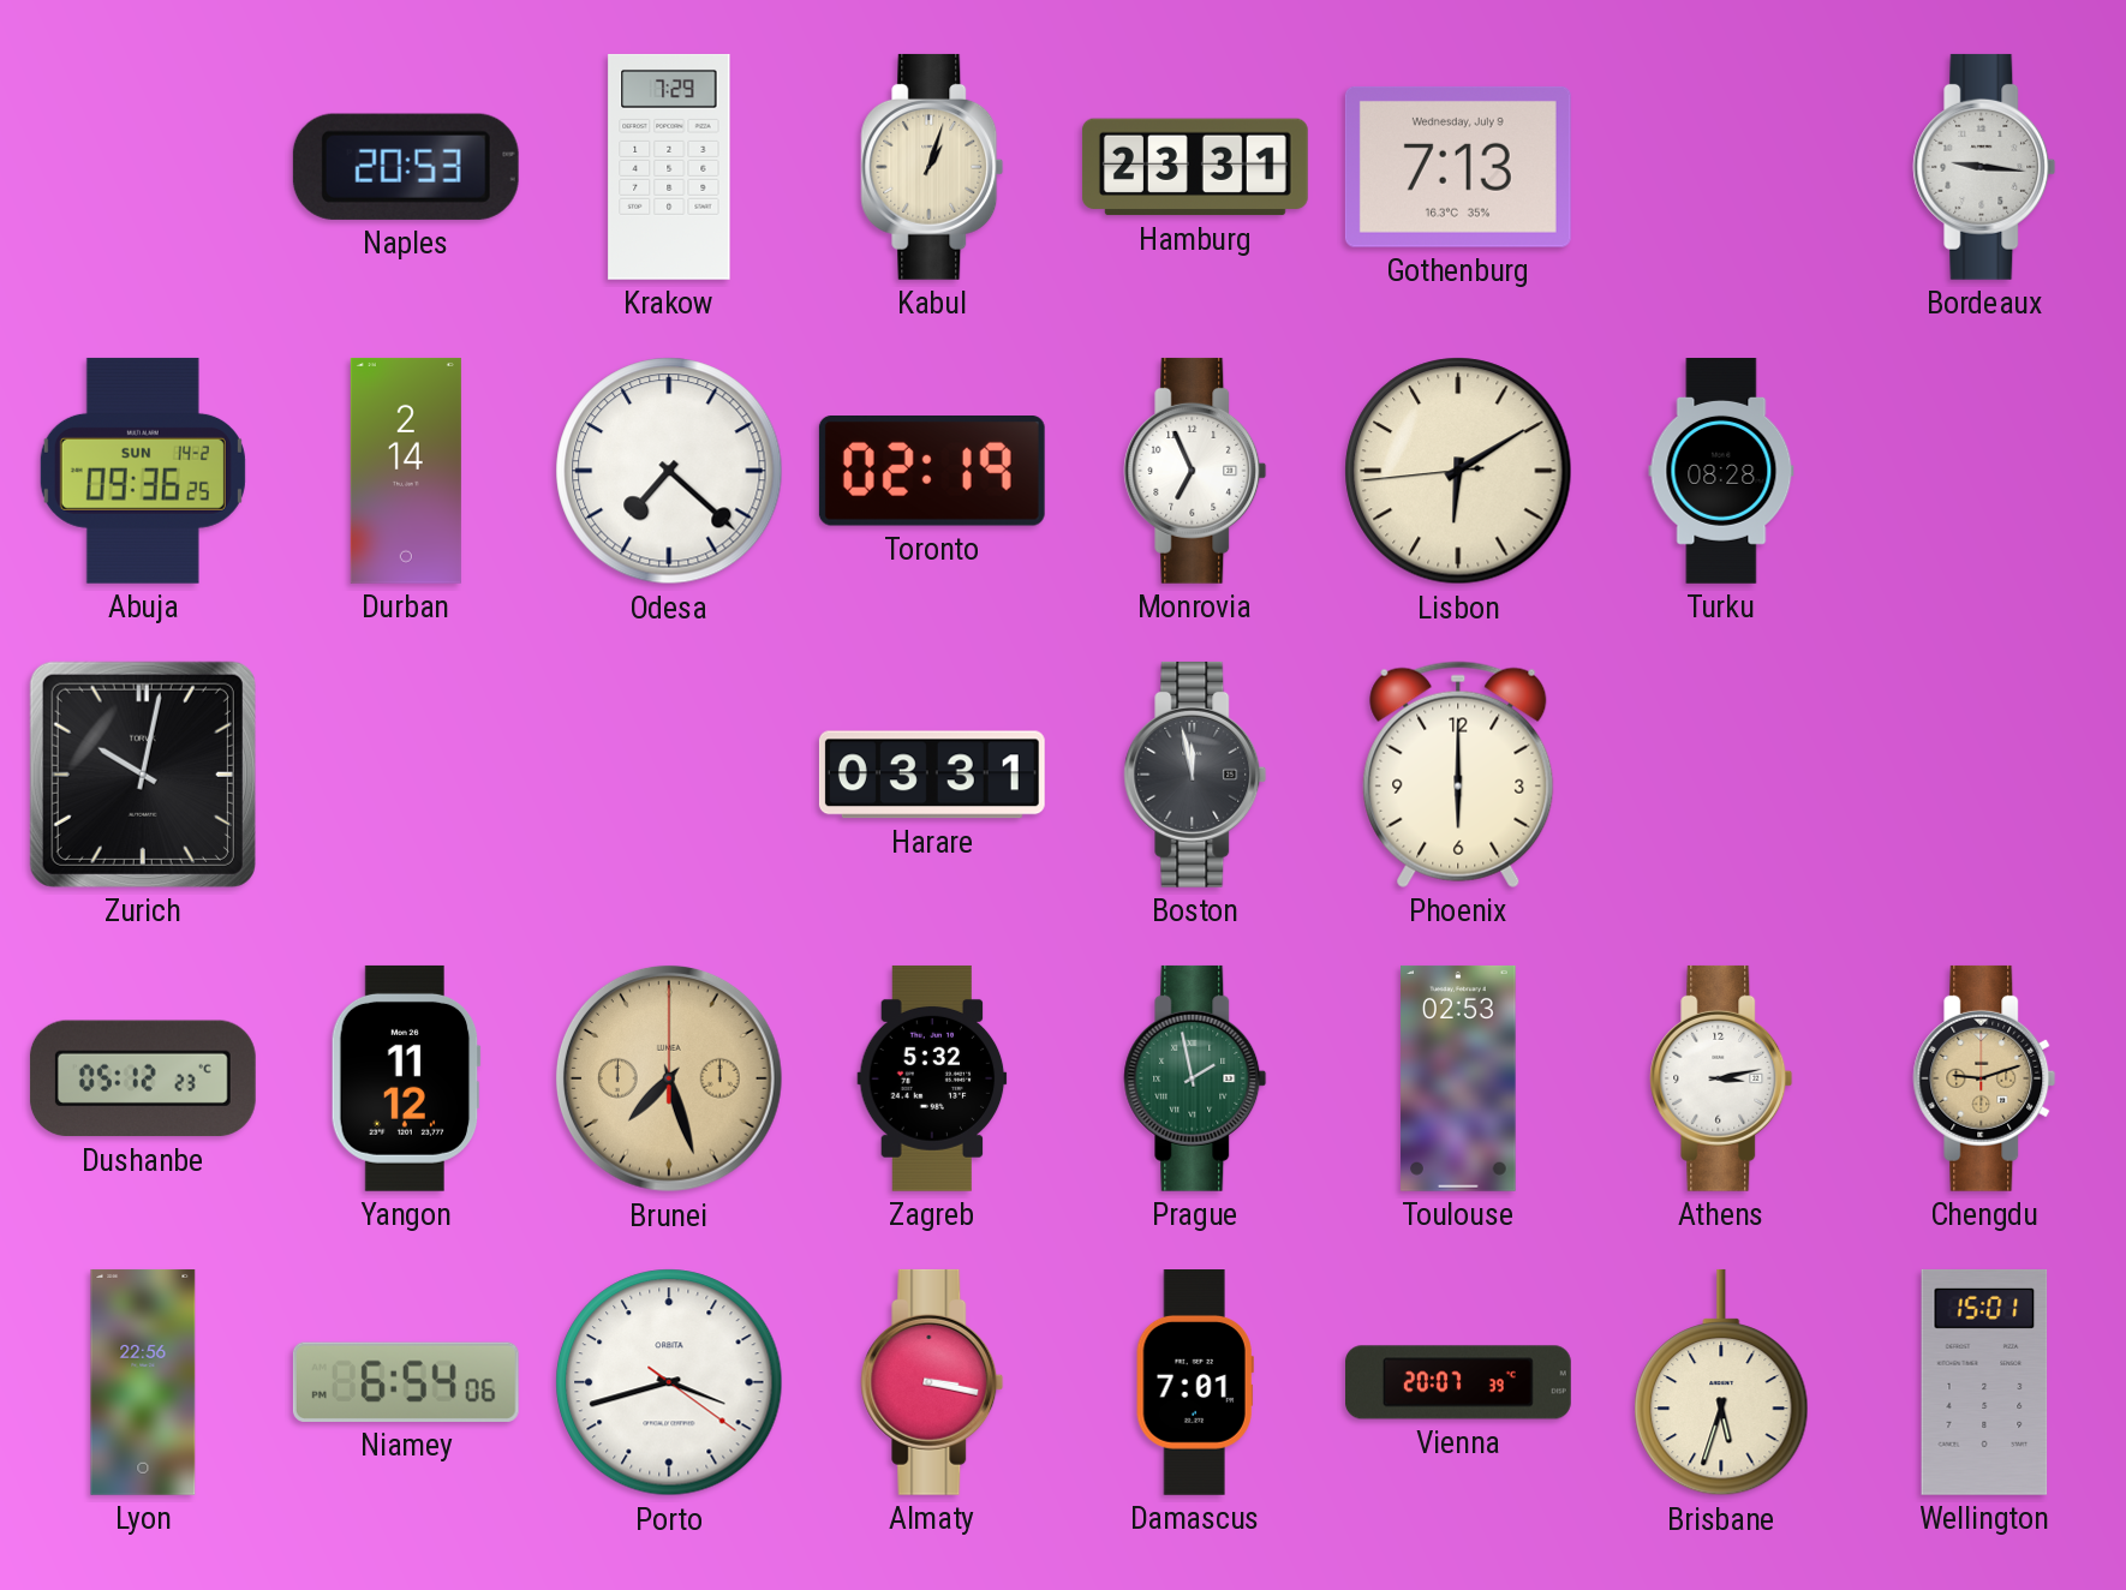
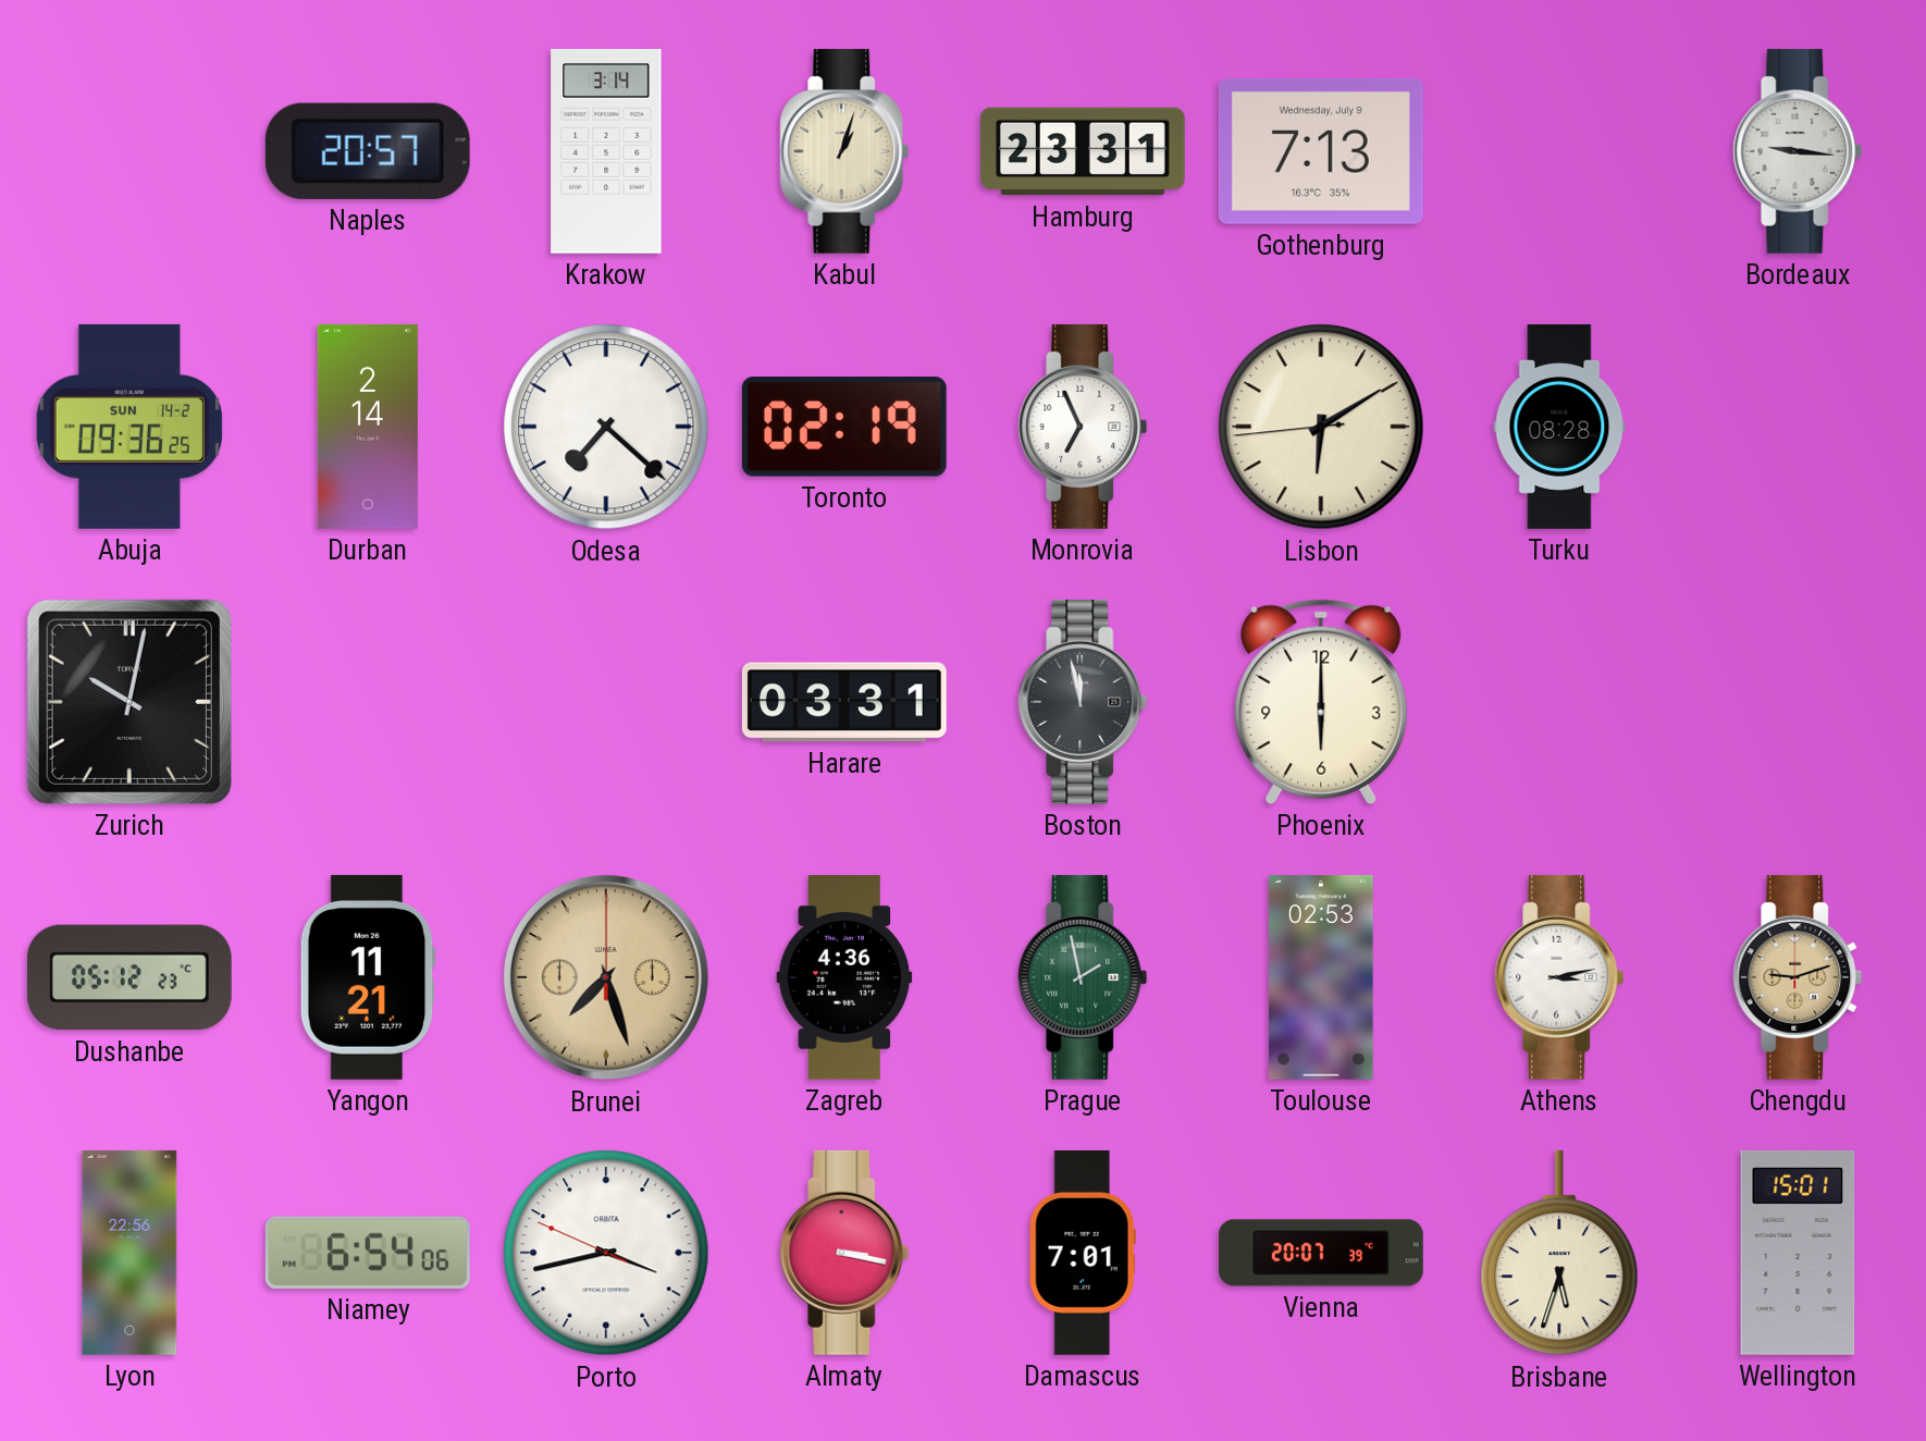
Naples: 20:53 -> 20:57
Krakow: 7:29 -> 3:14
Yangon: 11:12 -> 11:21
Zagreb: 5:32 -> 4:36
Porto: 3:42:21 -> 3:42:49
